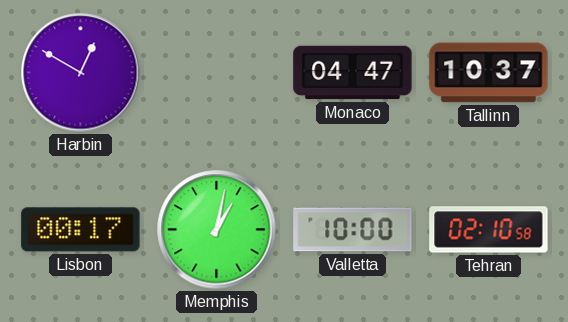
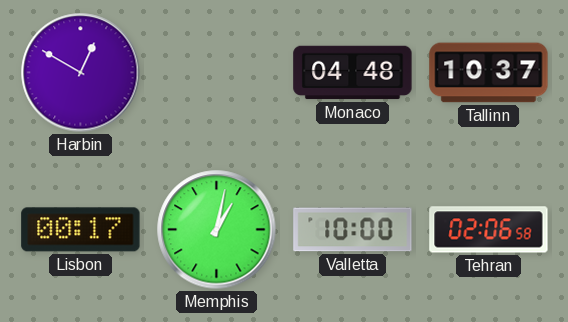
Monaco: 04:47 -> 04:48
Tehran: 02:10 -> 02:06
